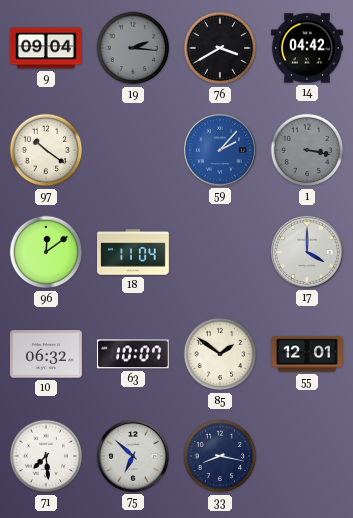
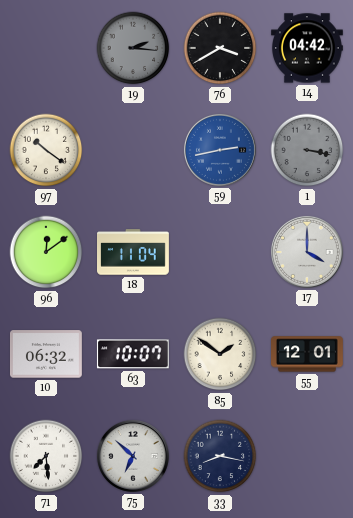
9: 09:04 -> none
59: 2:07 -> 2:43
